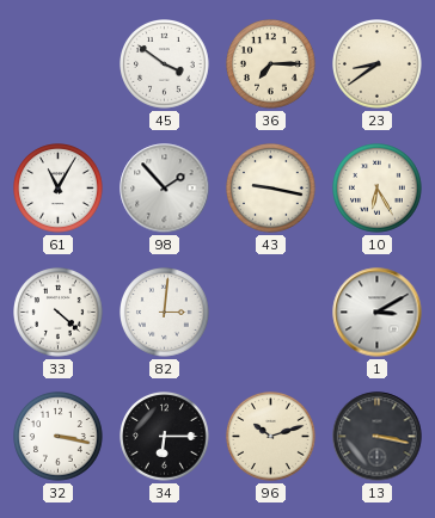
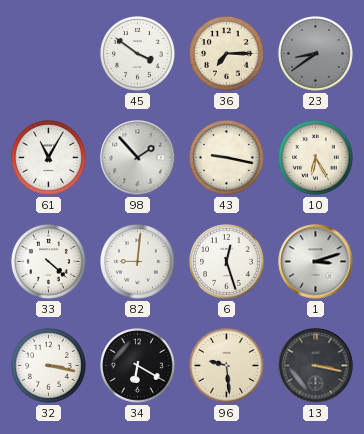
23 dial: cream -> grey
82: 3:01 -> 9:01
6: none -> 12:27
1: 3:10 -> 3:12
34: 6:15 -> 6:20
96: 10:12 -> 9:29
